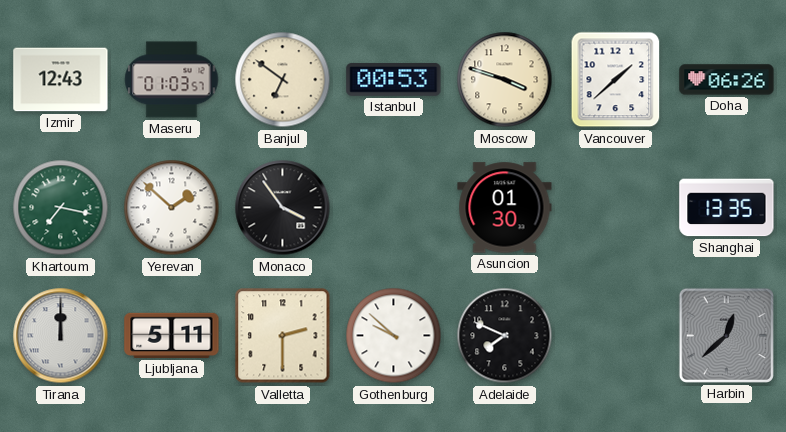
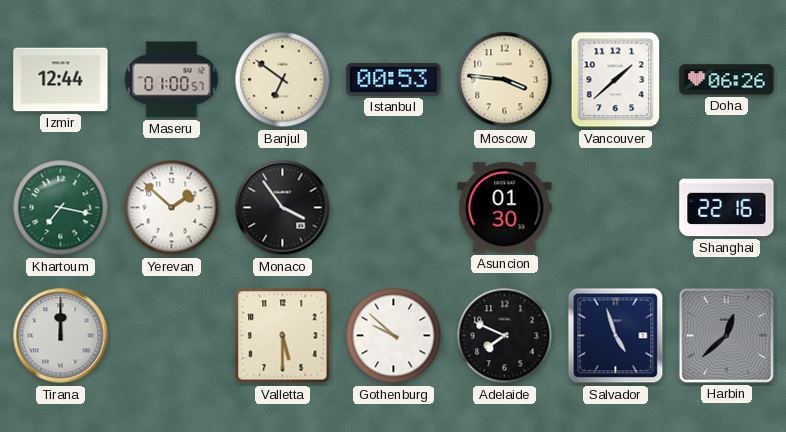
Izmir: 12:43 -> 12:44
Maseru: 01:03 -> 01:00
Moscow: 3:48 -> 3:46
Shanghai: 13:35 -> 22:16
Ljubljana: 5:11 -> none
Valletta: 2:30 -> 5:30
Salvador: none -> 4:57
